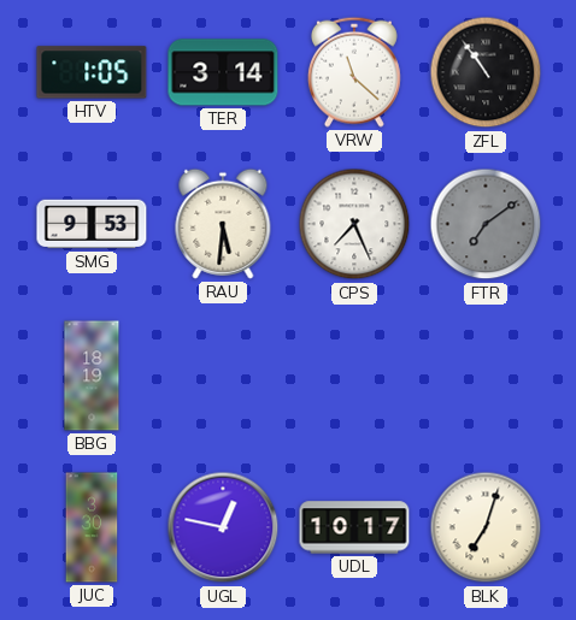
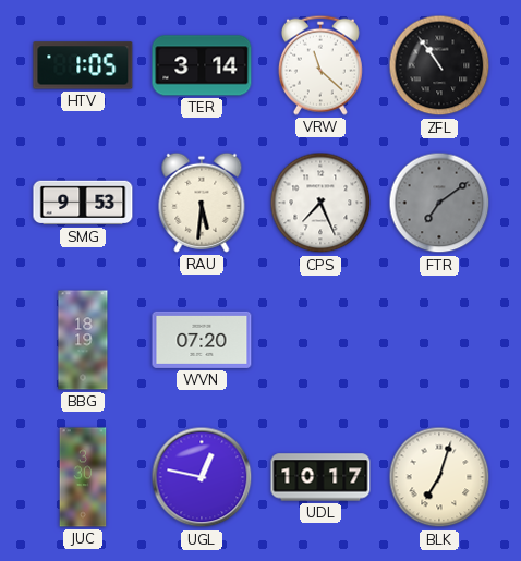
WVN: none -> 07:20
